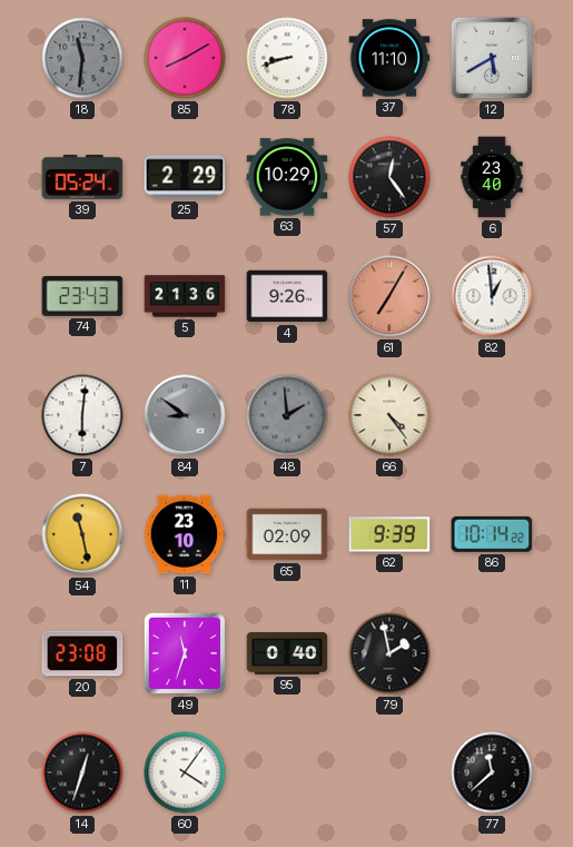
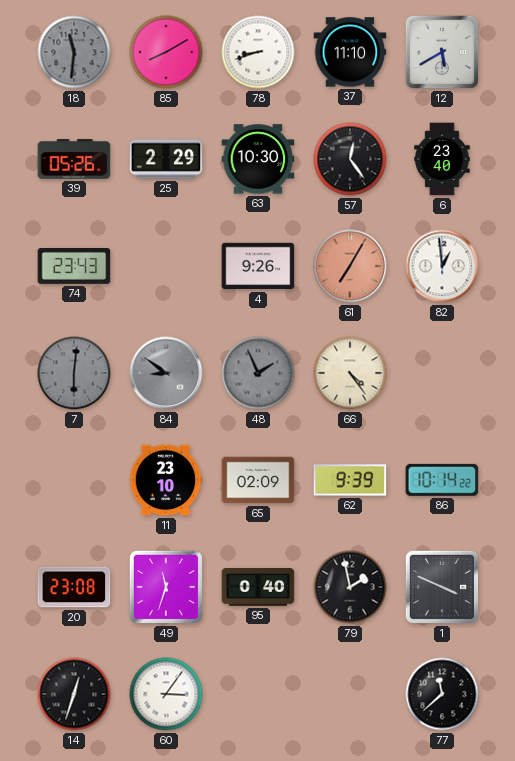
39: 05:24 -> 05:26
63: 10:29 -> 10:30
5: 21:36 -> none
7 dial: white -> grey
48: 1:59 -> 1:56
54: 11:28 -> none
1: none -> 3:49
60: 4:06 -> 3:06
